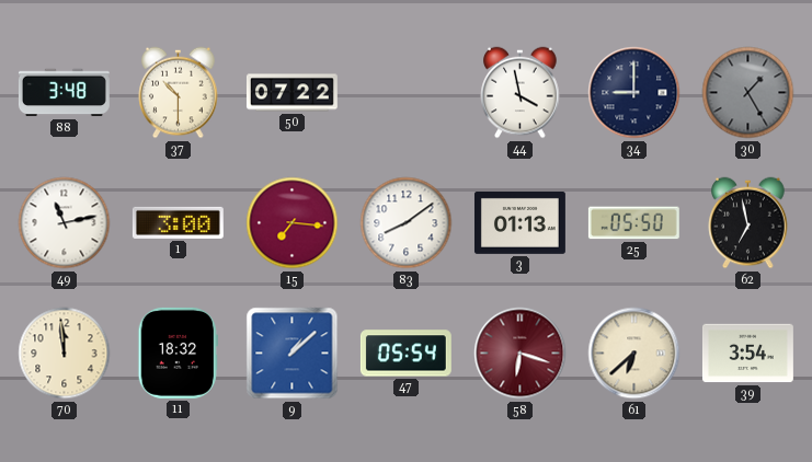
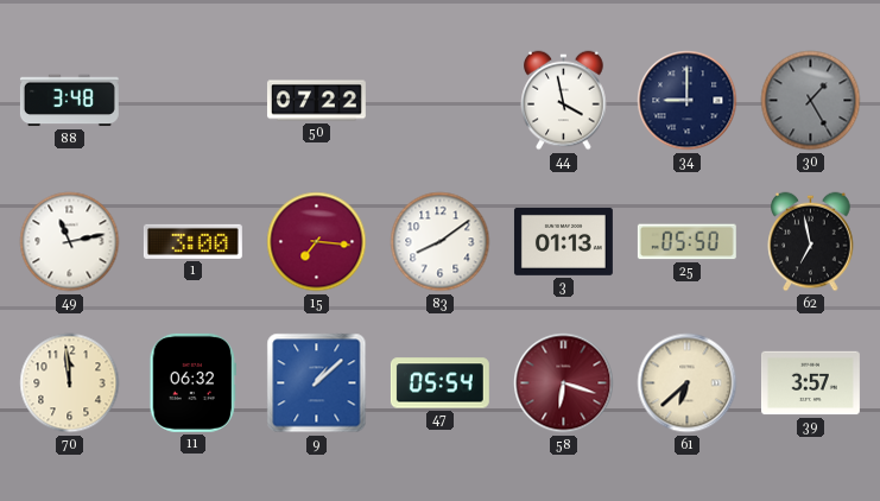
37: 10:30 -> none
11: 18:32 -> 06:32
39: 3:54 -> 3:57
